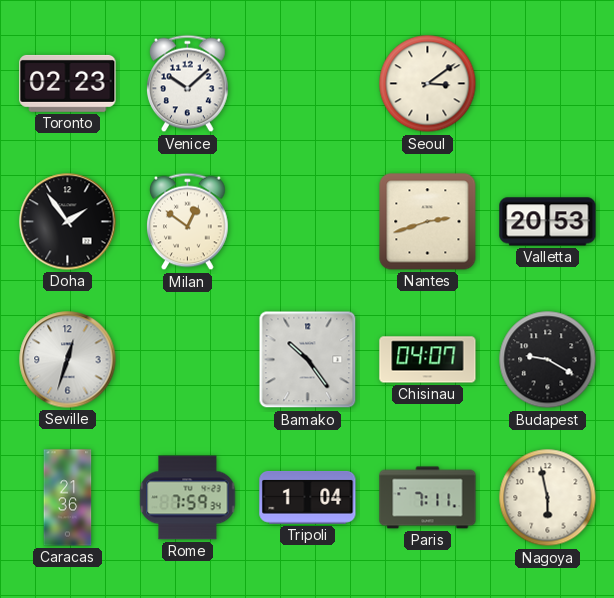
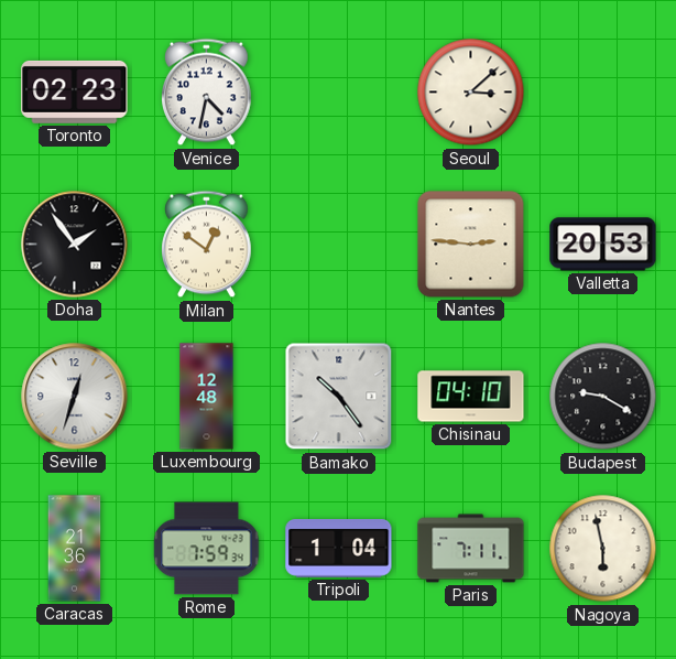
Venice: 10:08 -> 4:32
Seoul: 3:09 -> 3:08
Nantes: 2:42 -> 2:46
Luxembourg: none -> 12:48
Chisinau: 04:07 -> 04:10
